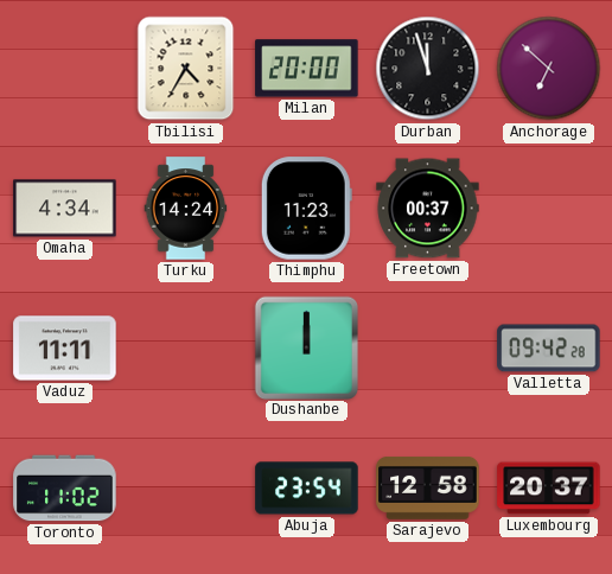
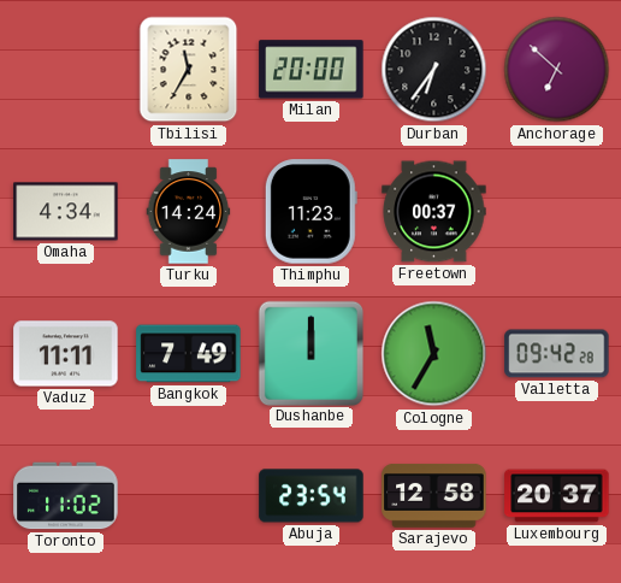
Tbilisi: 4:35 -> 11:35
Durban: 11:57 -> 6:36
Bangkok: none -> 7:49
Cologne: none -> 11:35
